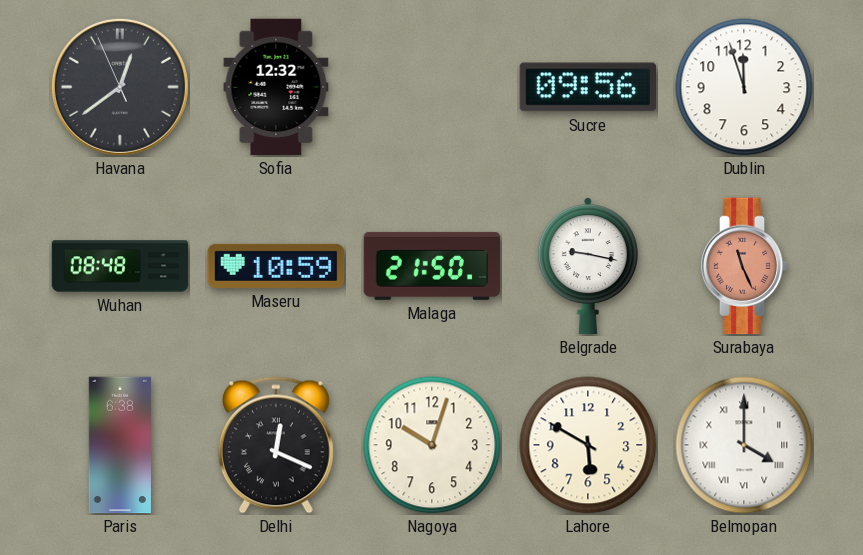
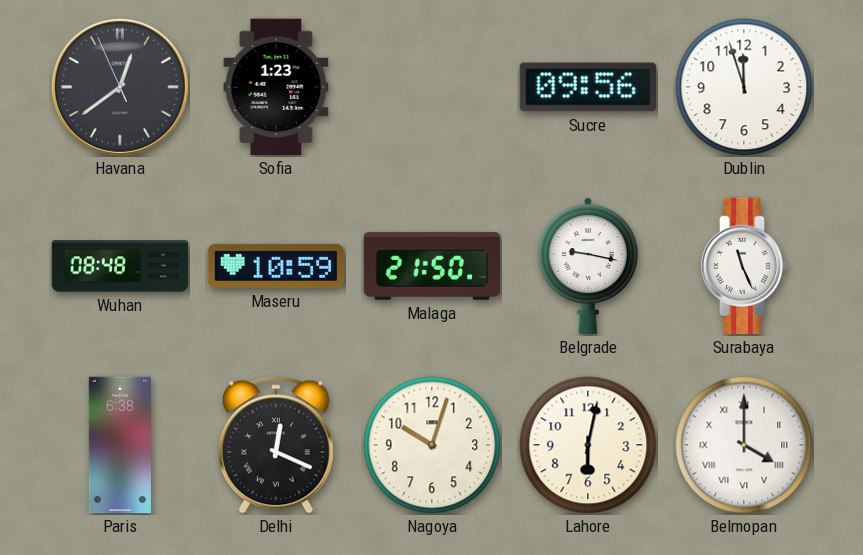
Sofia: 12:32 -> 1:23
Surabaya dial: salmon -> white
Lahore: 5:50 -> 6:02
